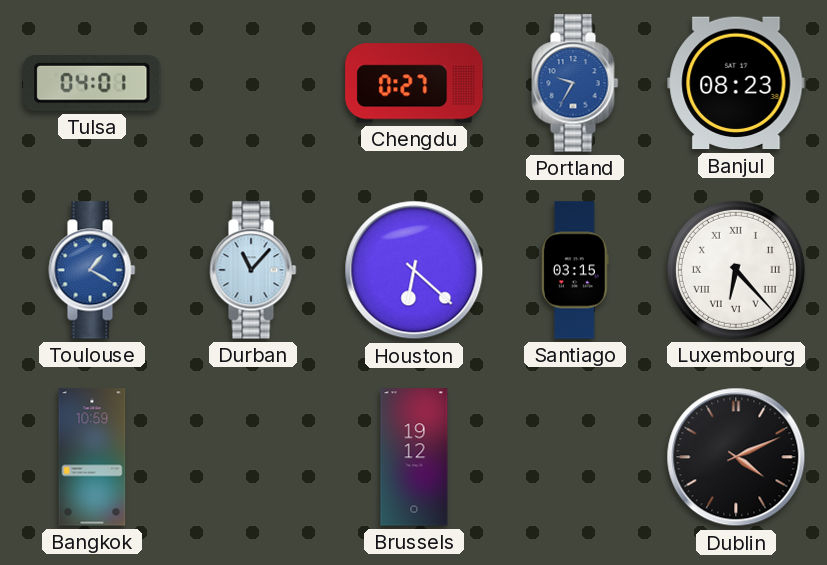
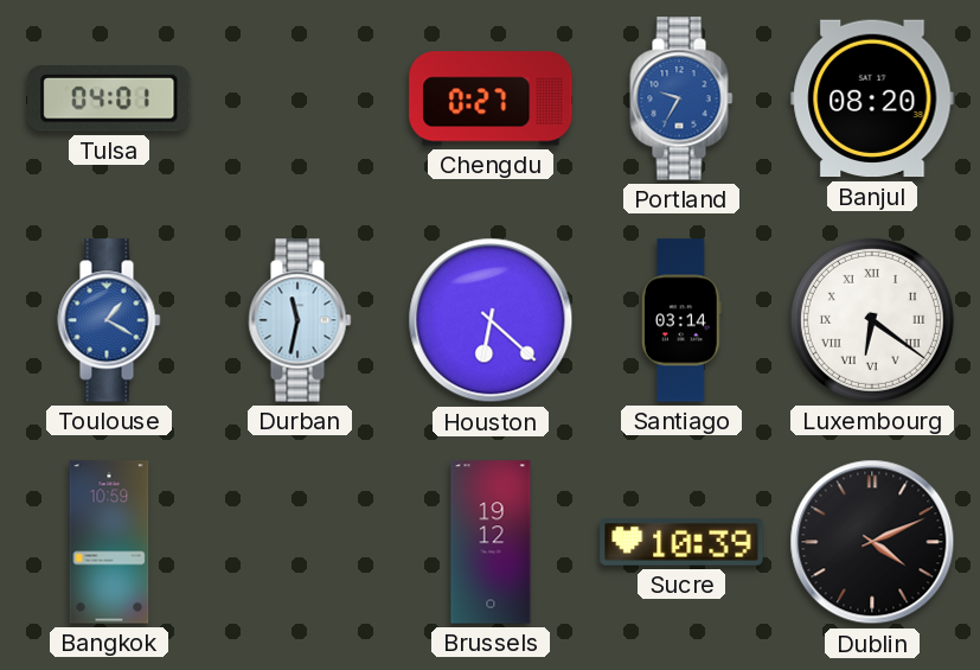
Banjul: 08:23 -> 08:20
Durban: 11:07 -> 11:32
Santiago: 03:15 -> 03:14
Luxembourg: 6:23 -> 6:21
Sucre: none -> 10:39
